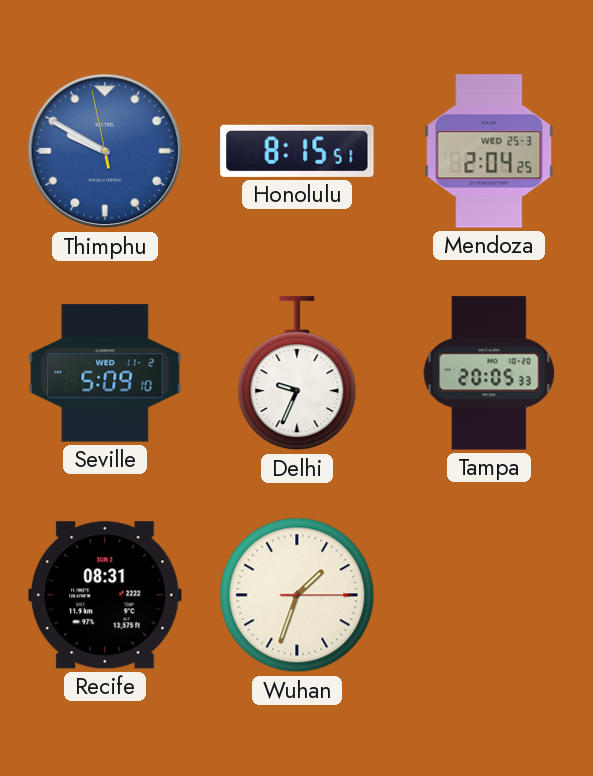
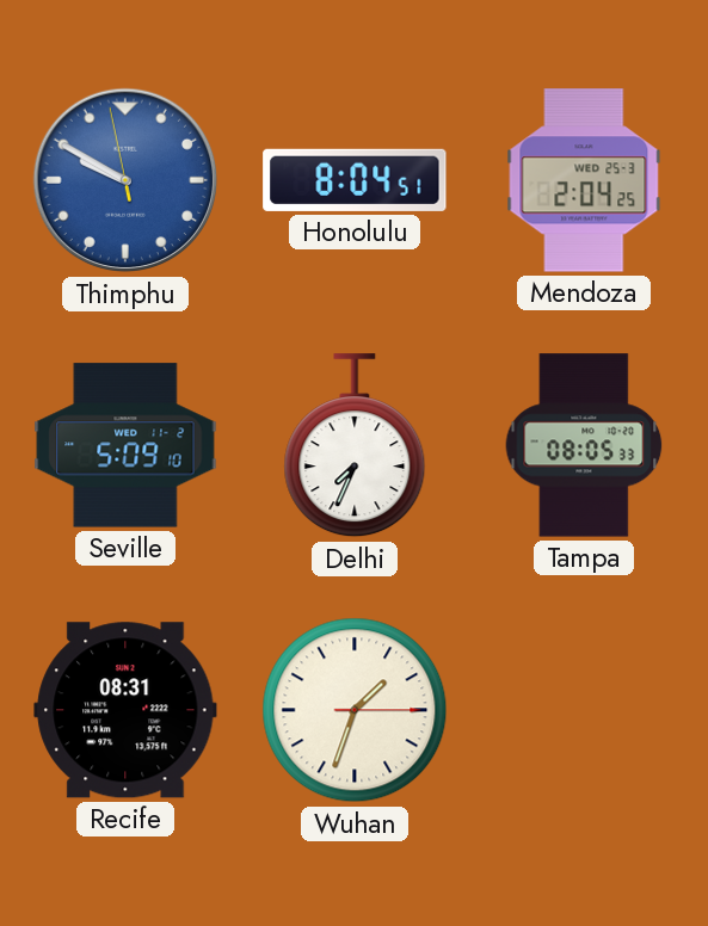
Honolulu: 8:15 -> 8:04
Delhi: 9:34 -> 7:34
Tampa: 20:05 -> 08:05
